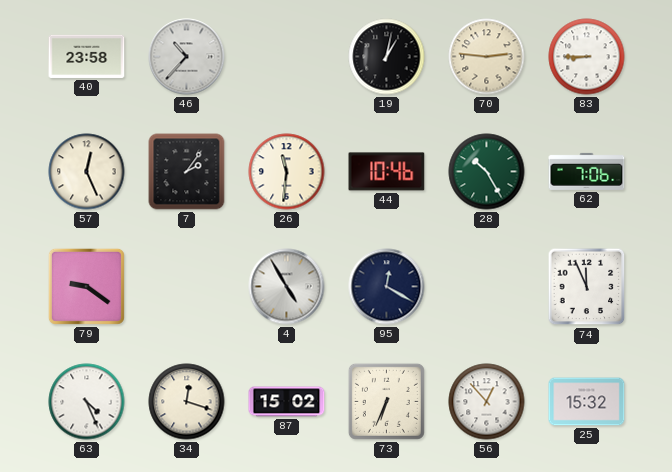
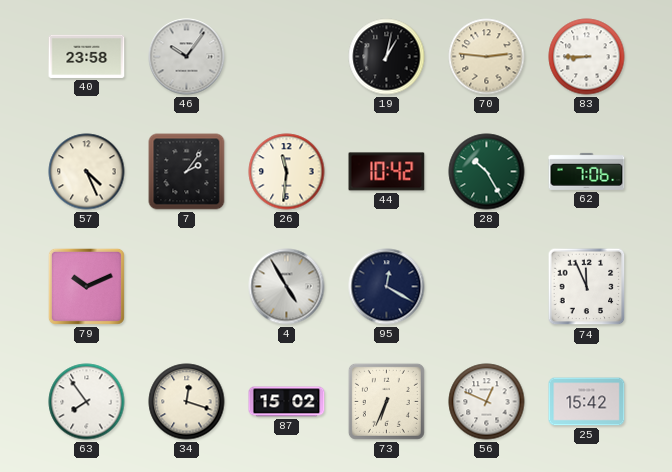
46: 10:37 -> 10:06
57: 12:26 -> 4:26
44: 10:46 -> 10:42
79: 9:21 -> 10:11
63: 4:26 -> 7:54
56: 12:53 -> 12:49
25: 15:32 -> 15:42
